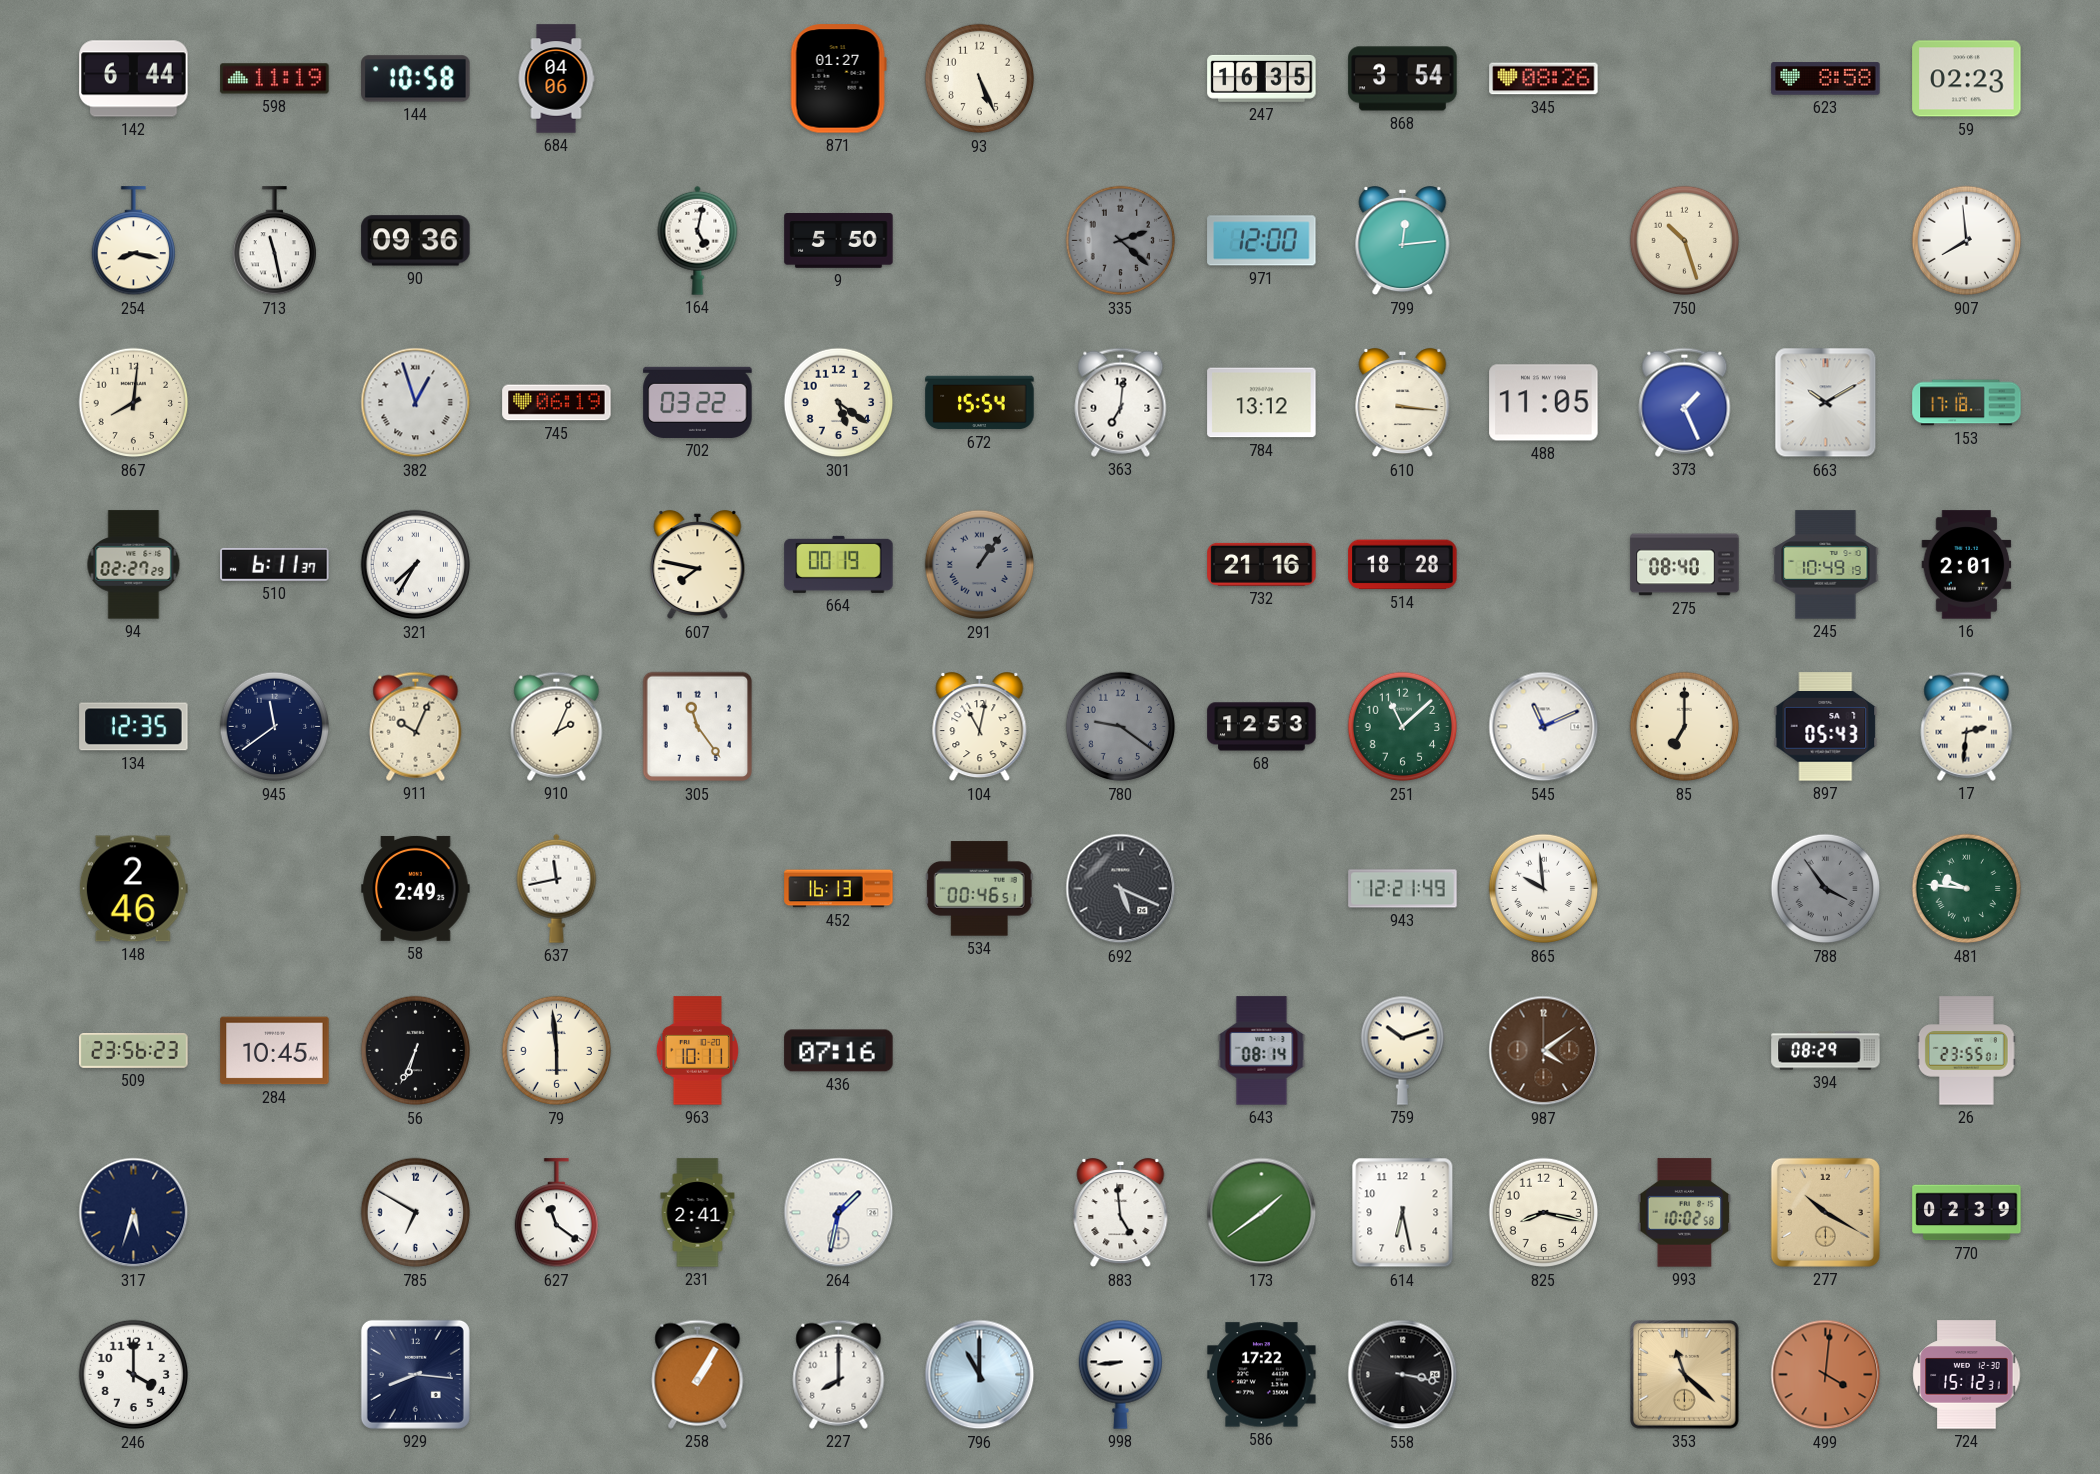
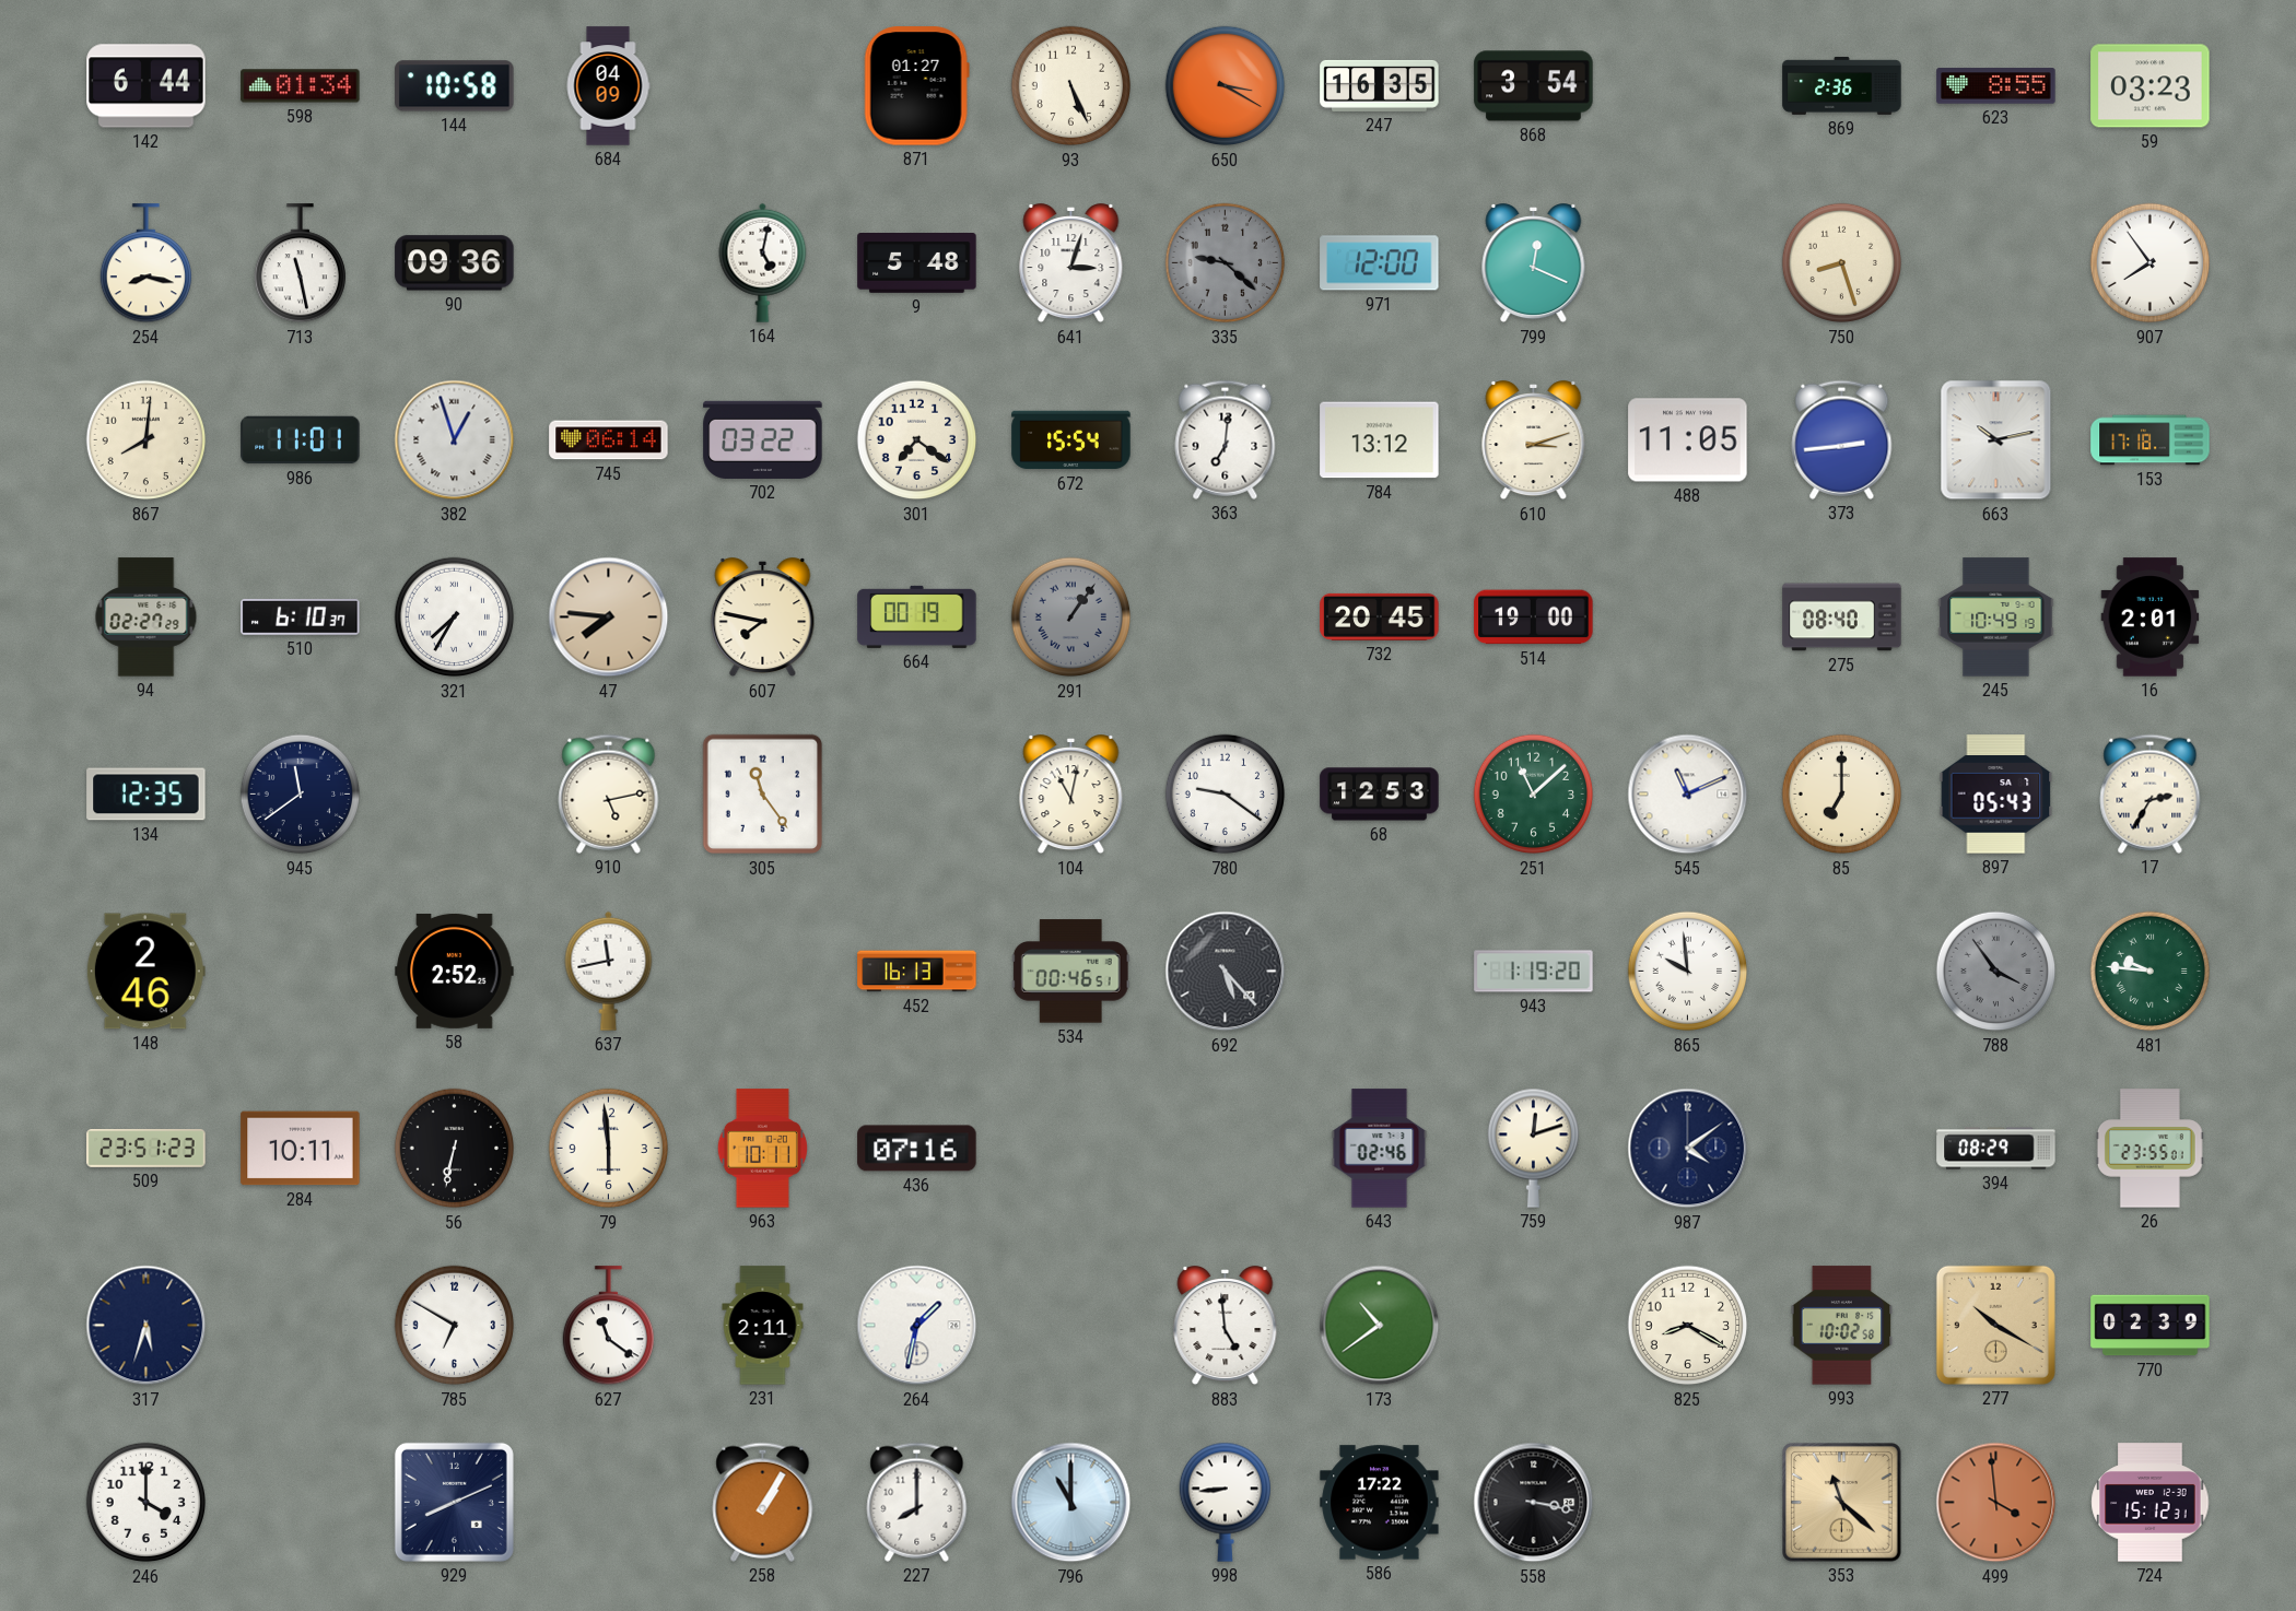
598: 11:19 -> 01:34
684: 04:06 -> 04:09
650: none -> 3:20
345: 08:26 -> none
869: none -> 2:36
623: 8:58 -> 8:55
59: 02:23 -> 03:23
9: 5:50 -> 5:48
641: none -> 3:03
335: 2:22 -> 9:22
799: 12:14 -> 12:19
750: 10:27 -> 8:27
907: 7:59 -> 7:54
986: none -> 11:01
745: 06:19 -> 06:14
301: 5:21 -> 7:21
610: 3:16 -> 3:12
373: 1:26 -> 2:44
663: 10:10 -> 10:13
510: 6:11 -> 6:10
47: none -> 7:46
732: 21:16 -> 20:45
514: 18:28 -> 19:00
911: 10:04 -> none
910: 2:04 -> 5:13
780 dial: grey -> white
17: 2:31 -> 2:35
58: 2:49 -> 2:52
692: 5:19 -> 5:23
943: 12:21 -> 1:19
509: 23:56 -> 23:51
284: 10:45 -> 10:11
56: 6:34 -> 6:32
643: 08:14 -> 02:46
759: 10:12 -> 12:12
987 dial: brown -> navy
231: 2:41 -> 2:11
173: 1:39 -> 10:39
614: 6:28 -> none
825: 8:17 -> 8:20
929: 8:16 -> 8:11
499: 4:01 -> 3:59
